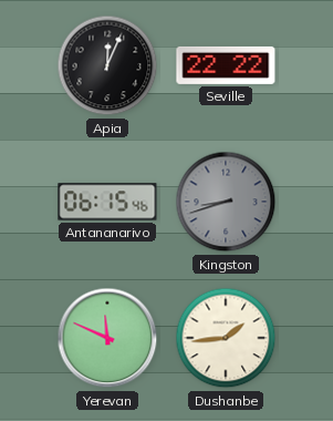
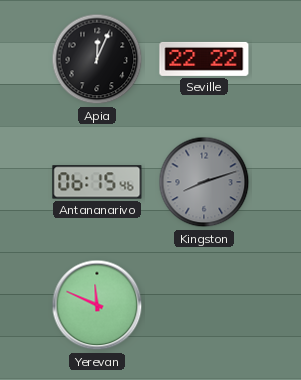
Kingston: 8:42 -> 8:12
Dushanbe: 1:44 -> none
